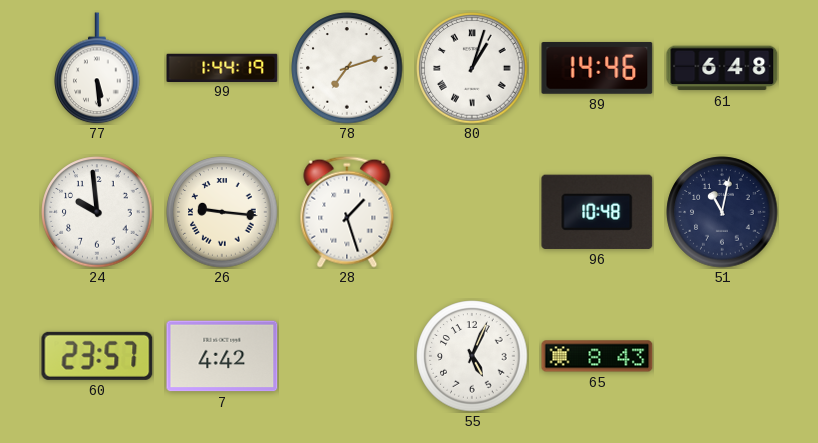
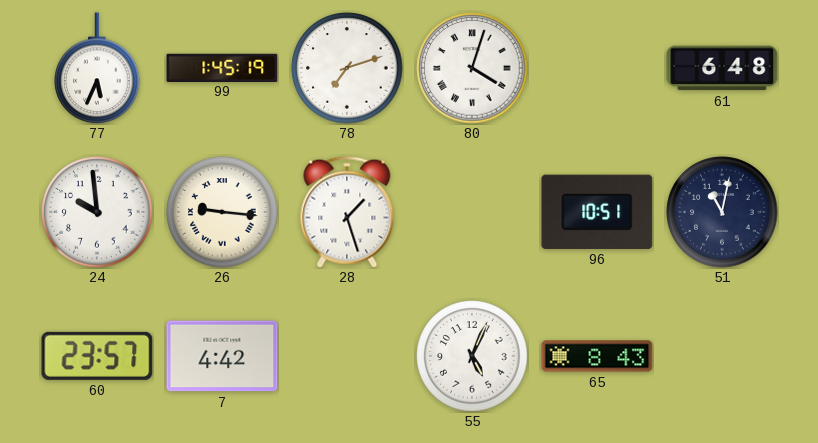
77: 5:29 -> 5:34
99: 1:44 -> 1:45
80: 1:03 -> 4:03
89: 14:46 -> none
96: 10:48 -> 10:51
